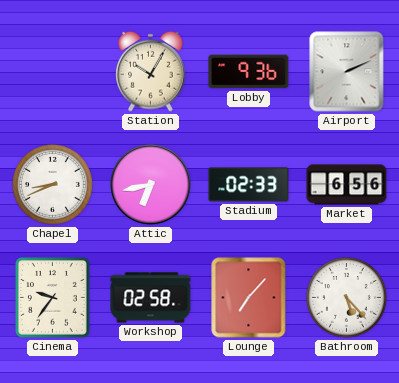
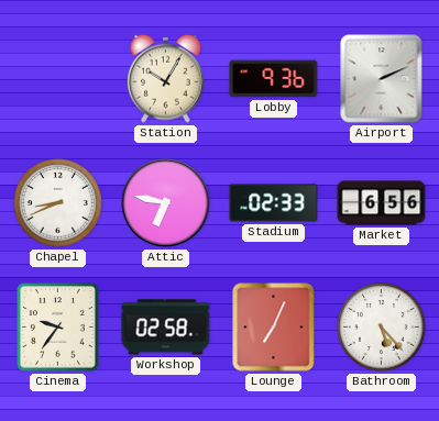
Attic: 6:43 -> 6:47
Lounge: 7:07 -> 7:04
